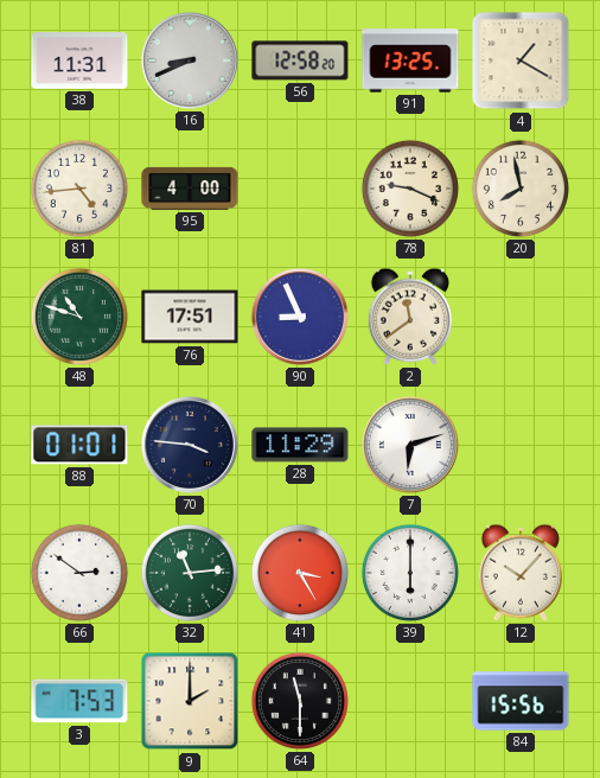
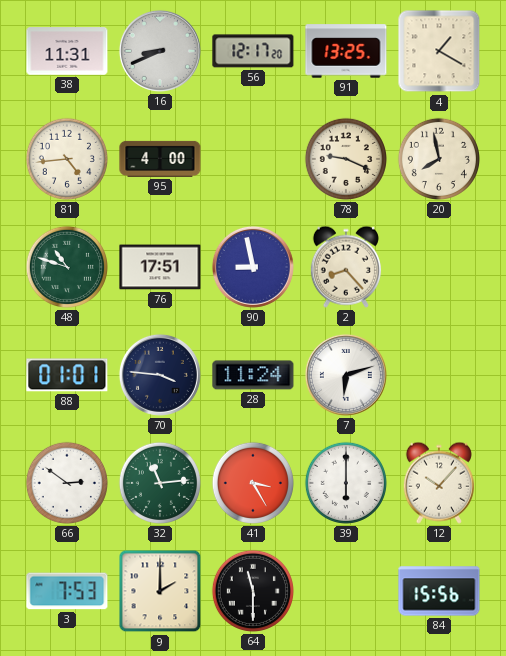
56: 12:58 -> 12:17
90: 8:56 -> 8:58
2: 11:39 -> 8:23
28: 11:29 -> 11:24
